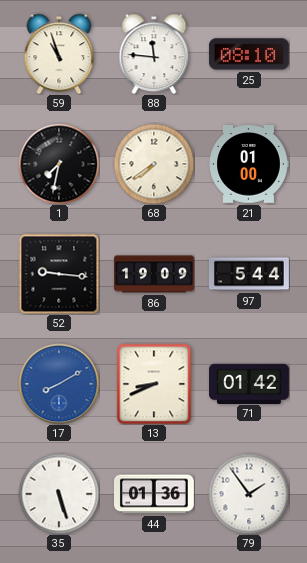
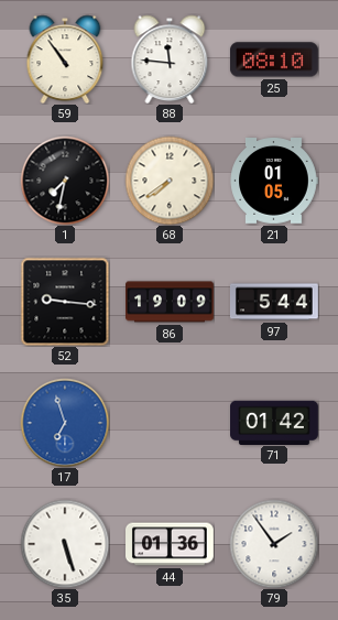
59: 10:57 -> 10:54
21: 01:00 -> 01:05
17: 8:10 -> 6:57
13: 8:41 -> none
